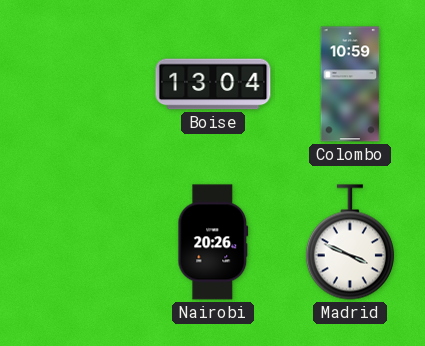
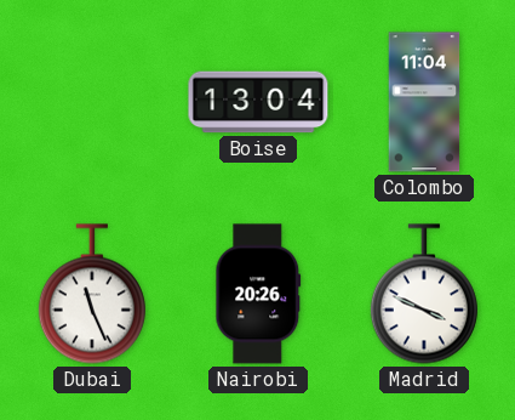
Colombo: 10:59 -> 11:04
Dubai: none -> 11:26
